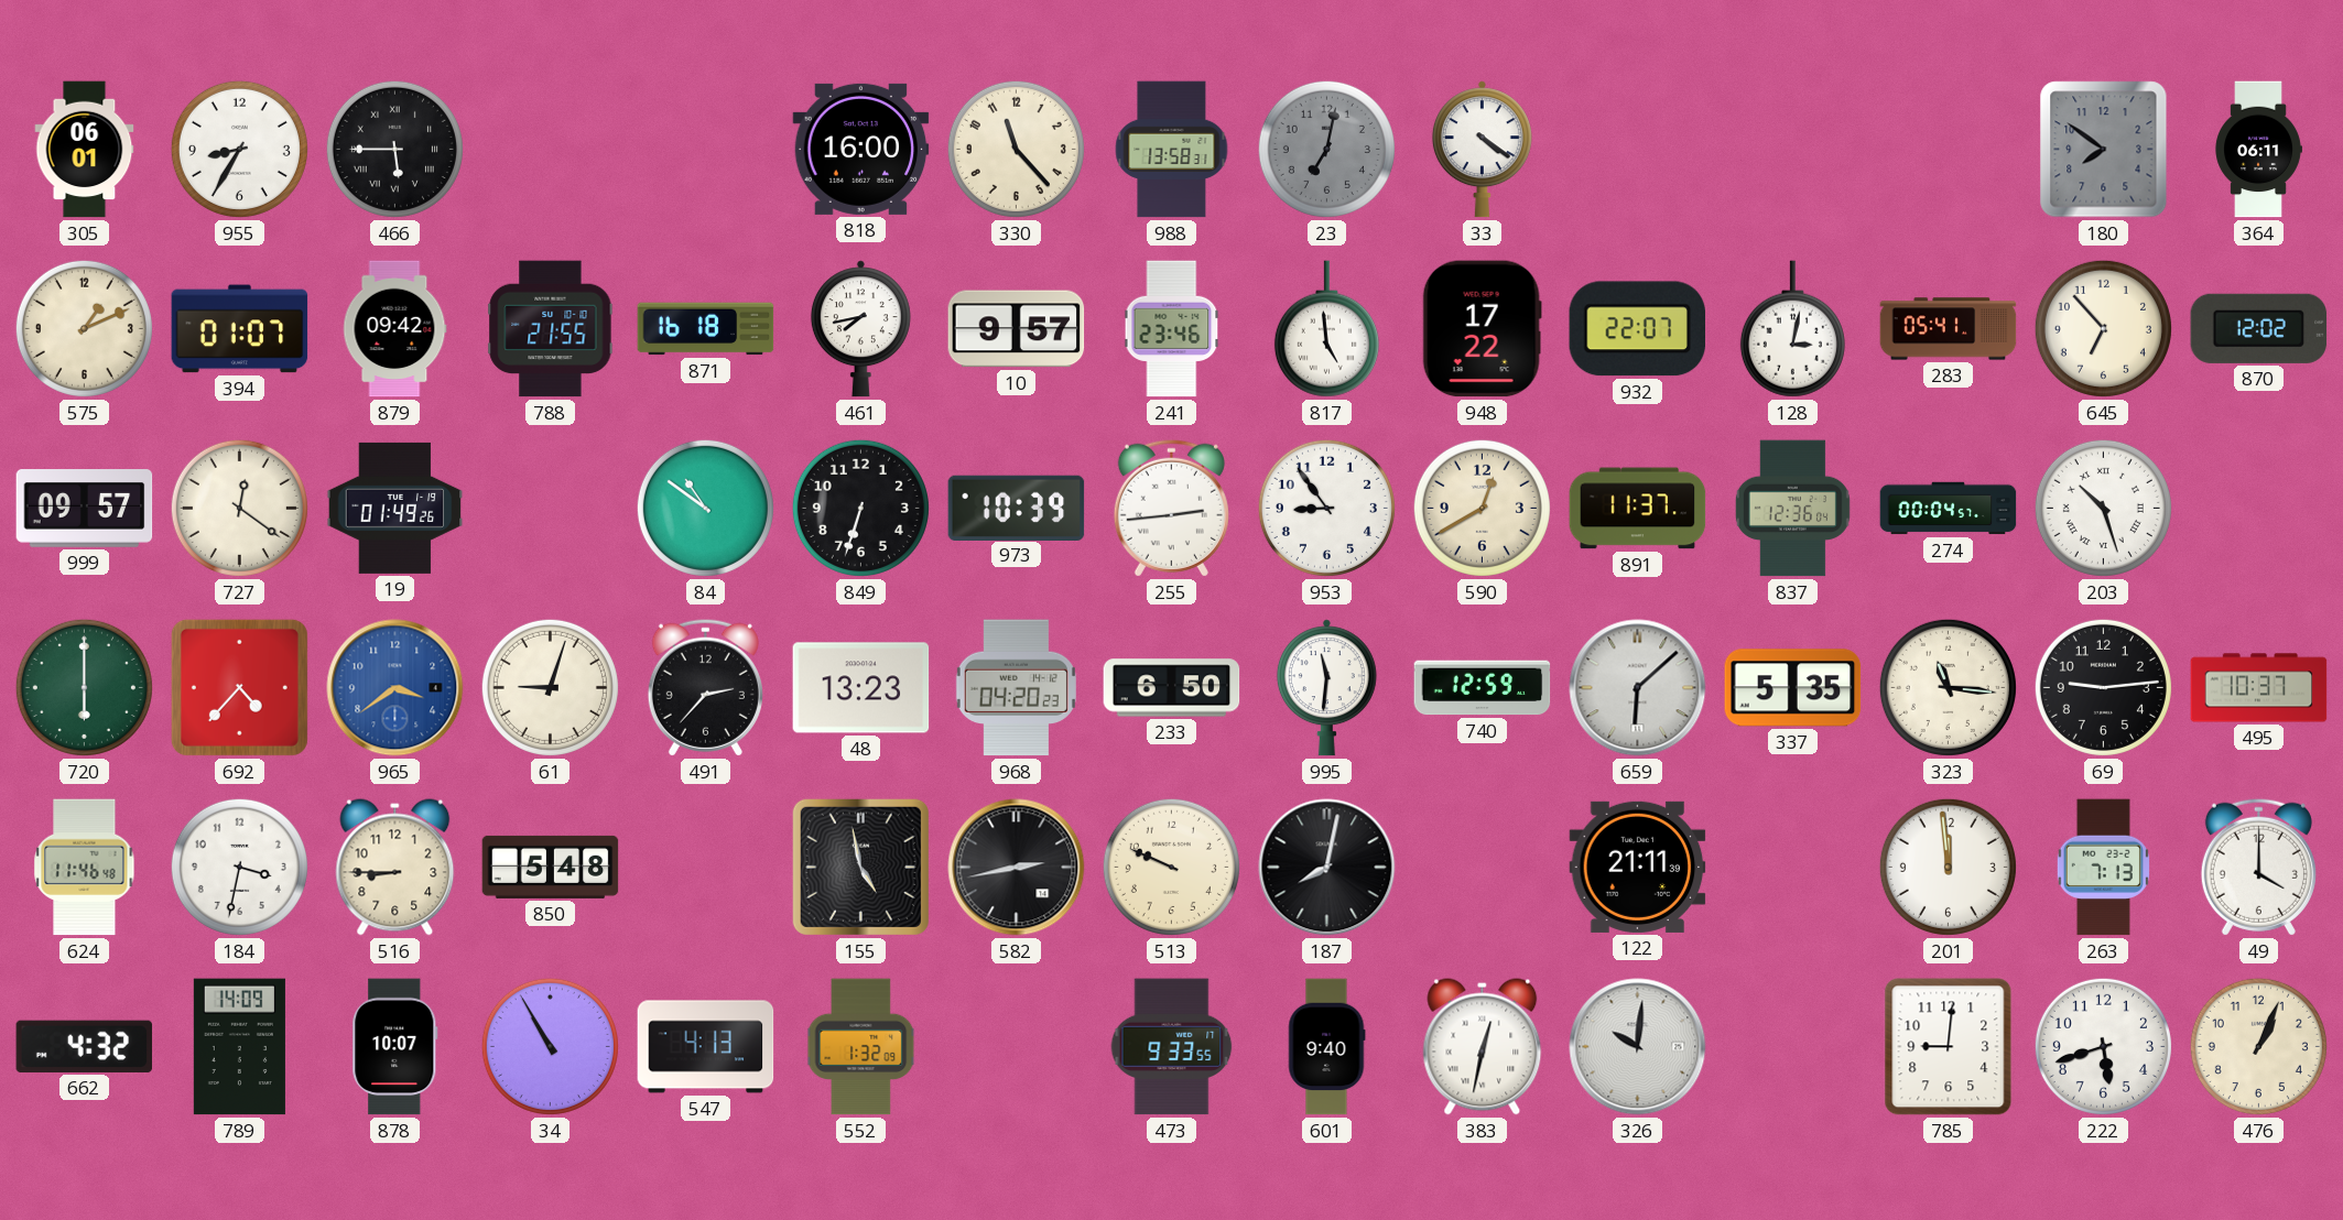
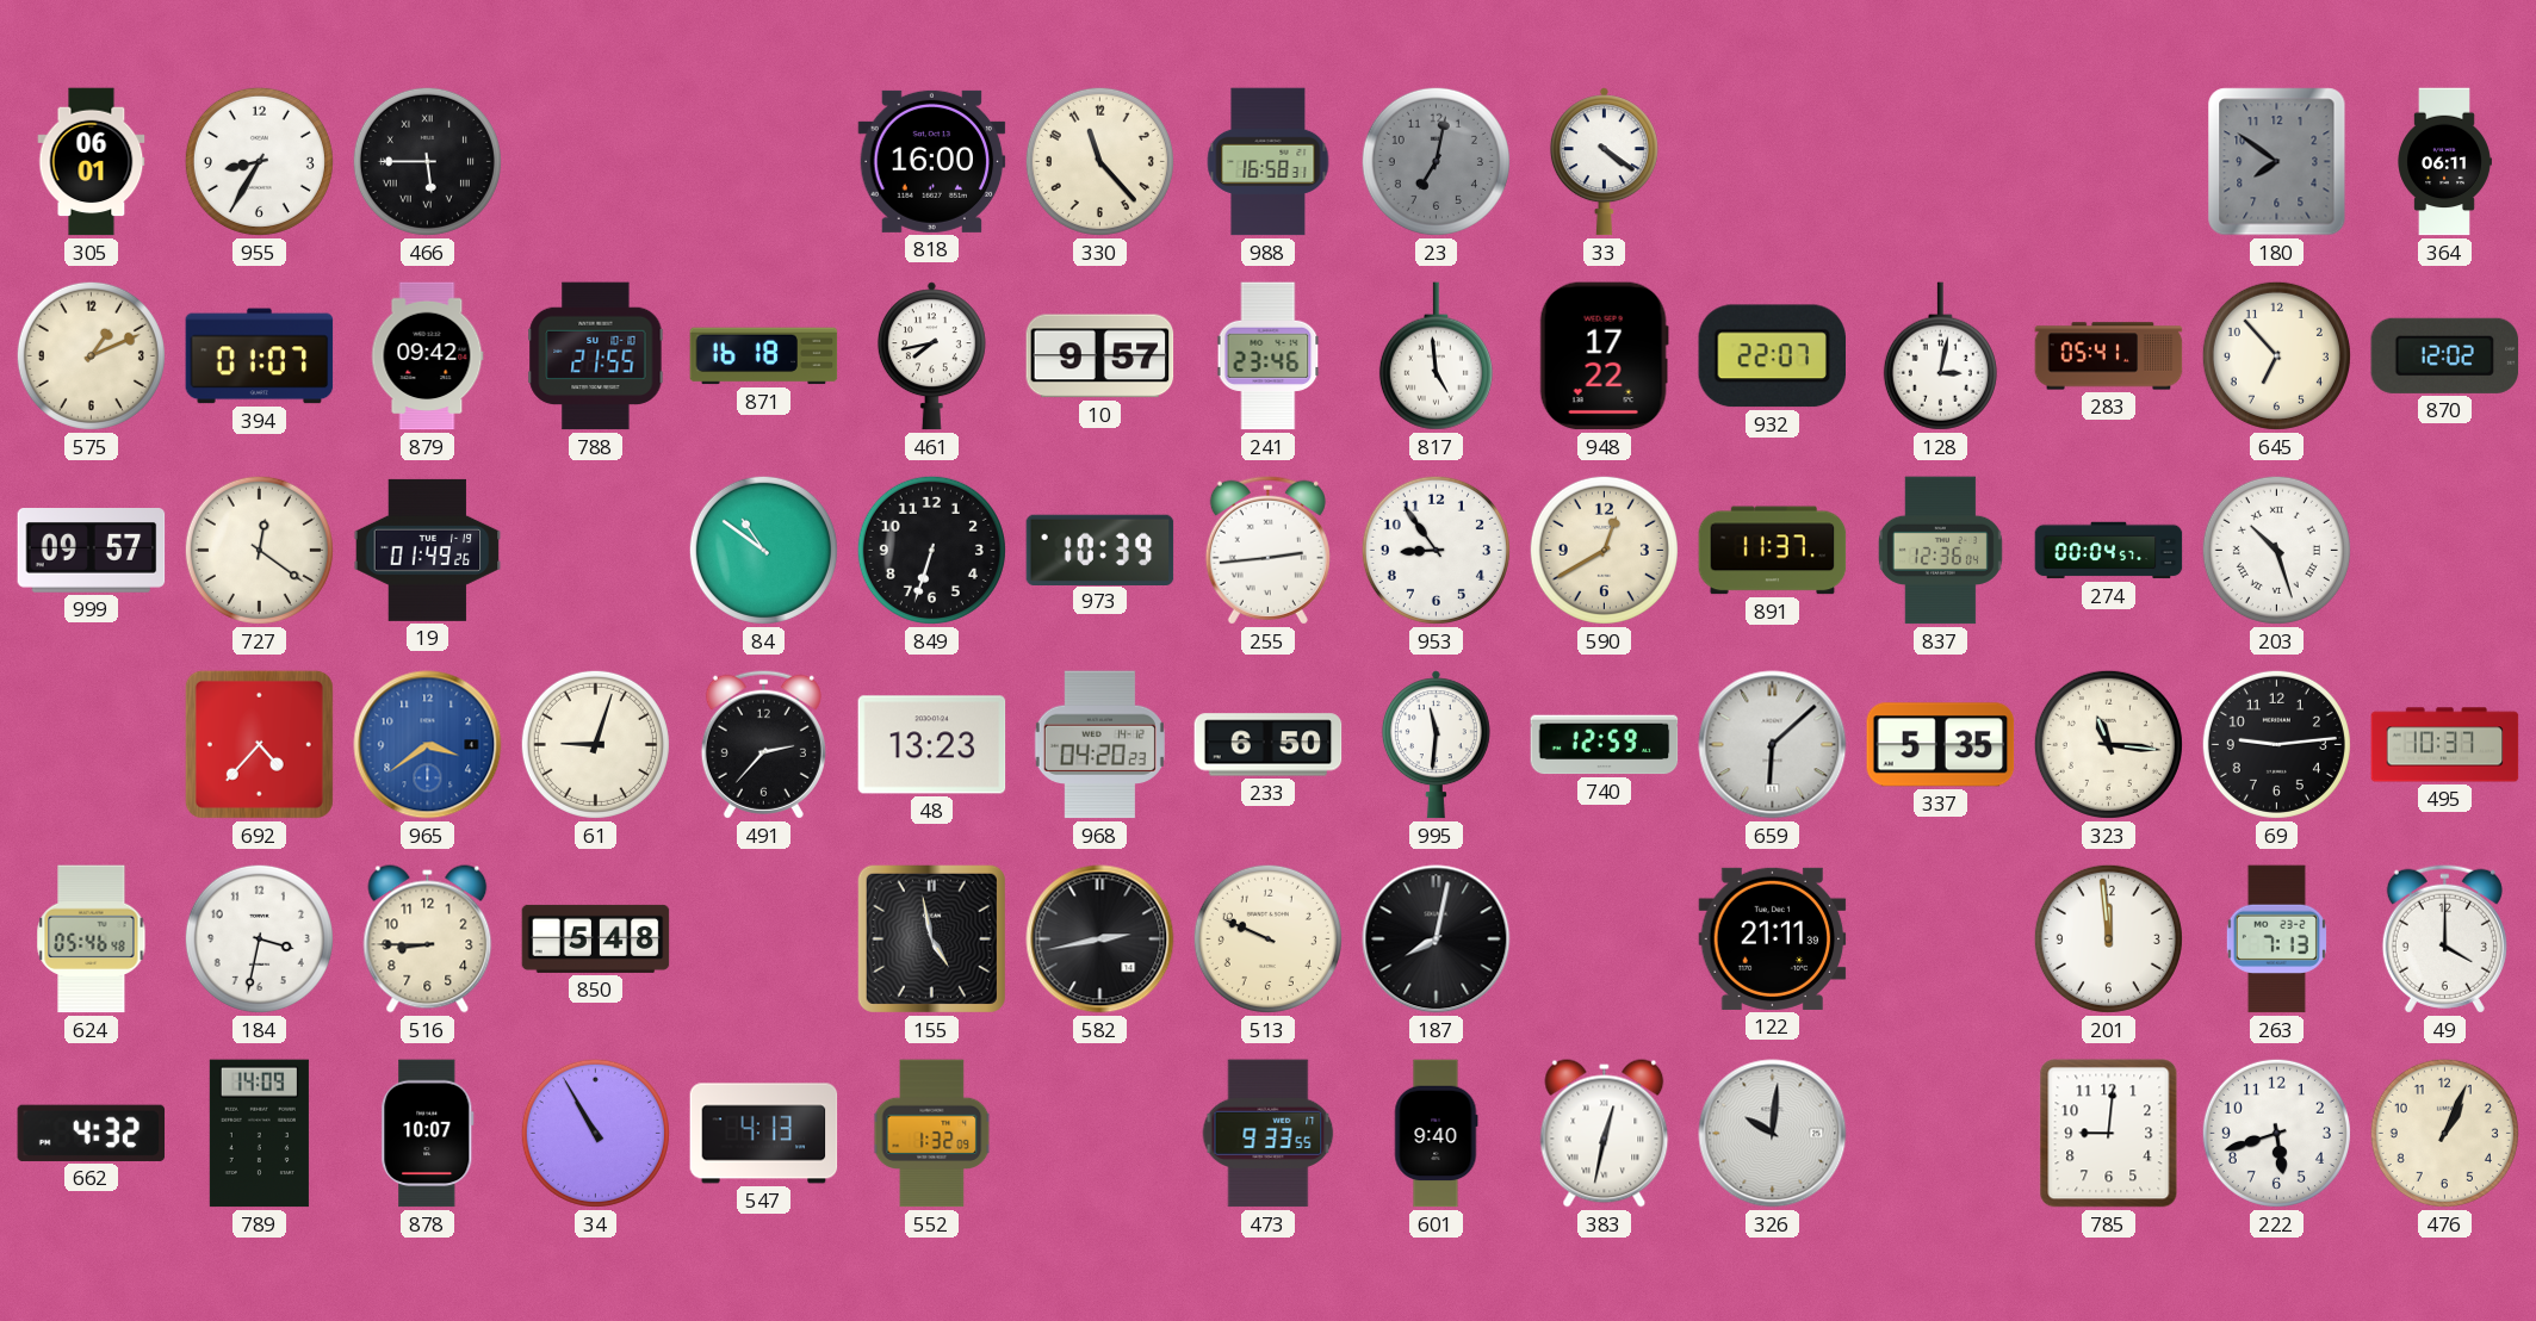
988: 13:58 -> 16:58
720: 6:00 -> none
624: 11:46 -> 05:46
